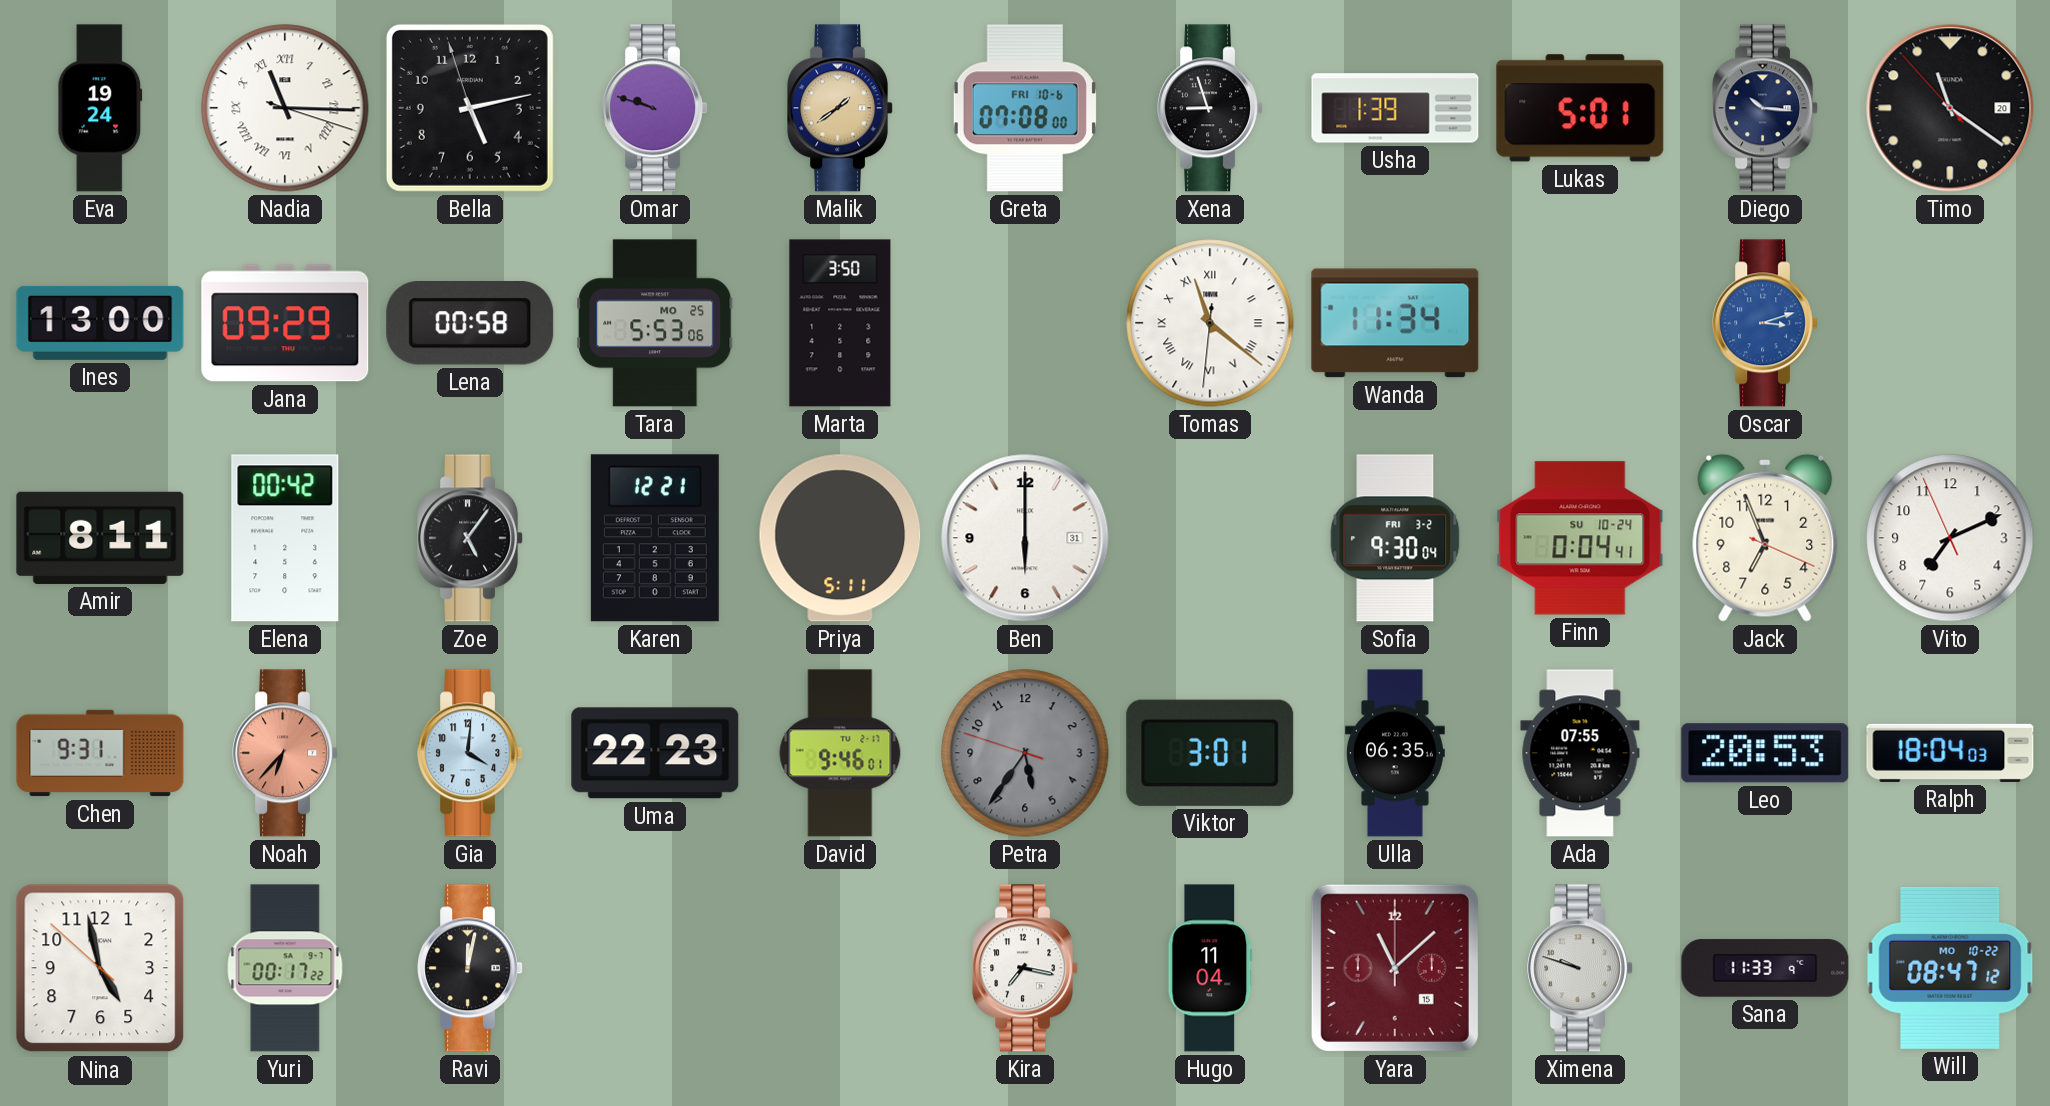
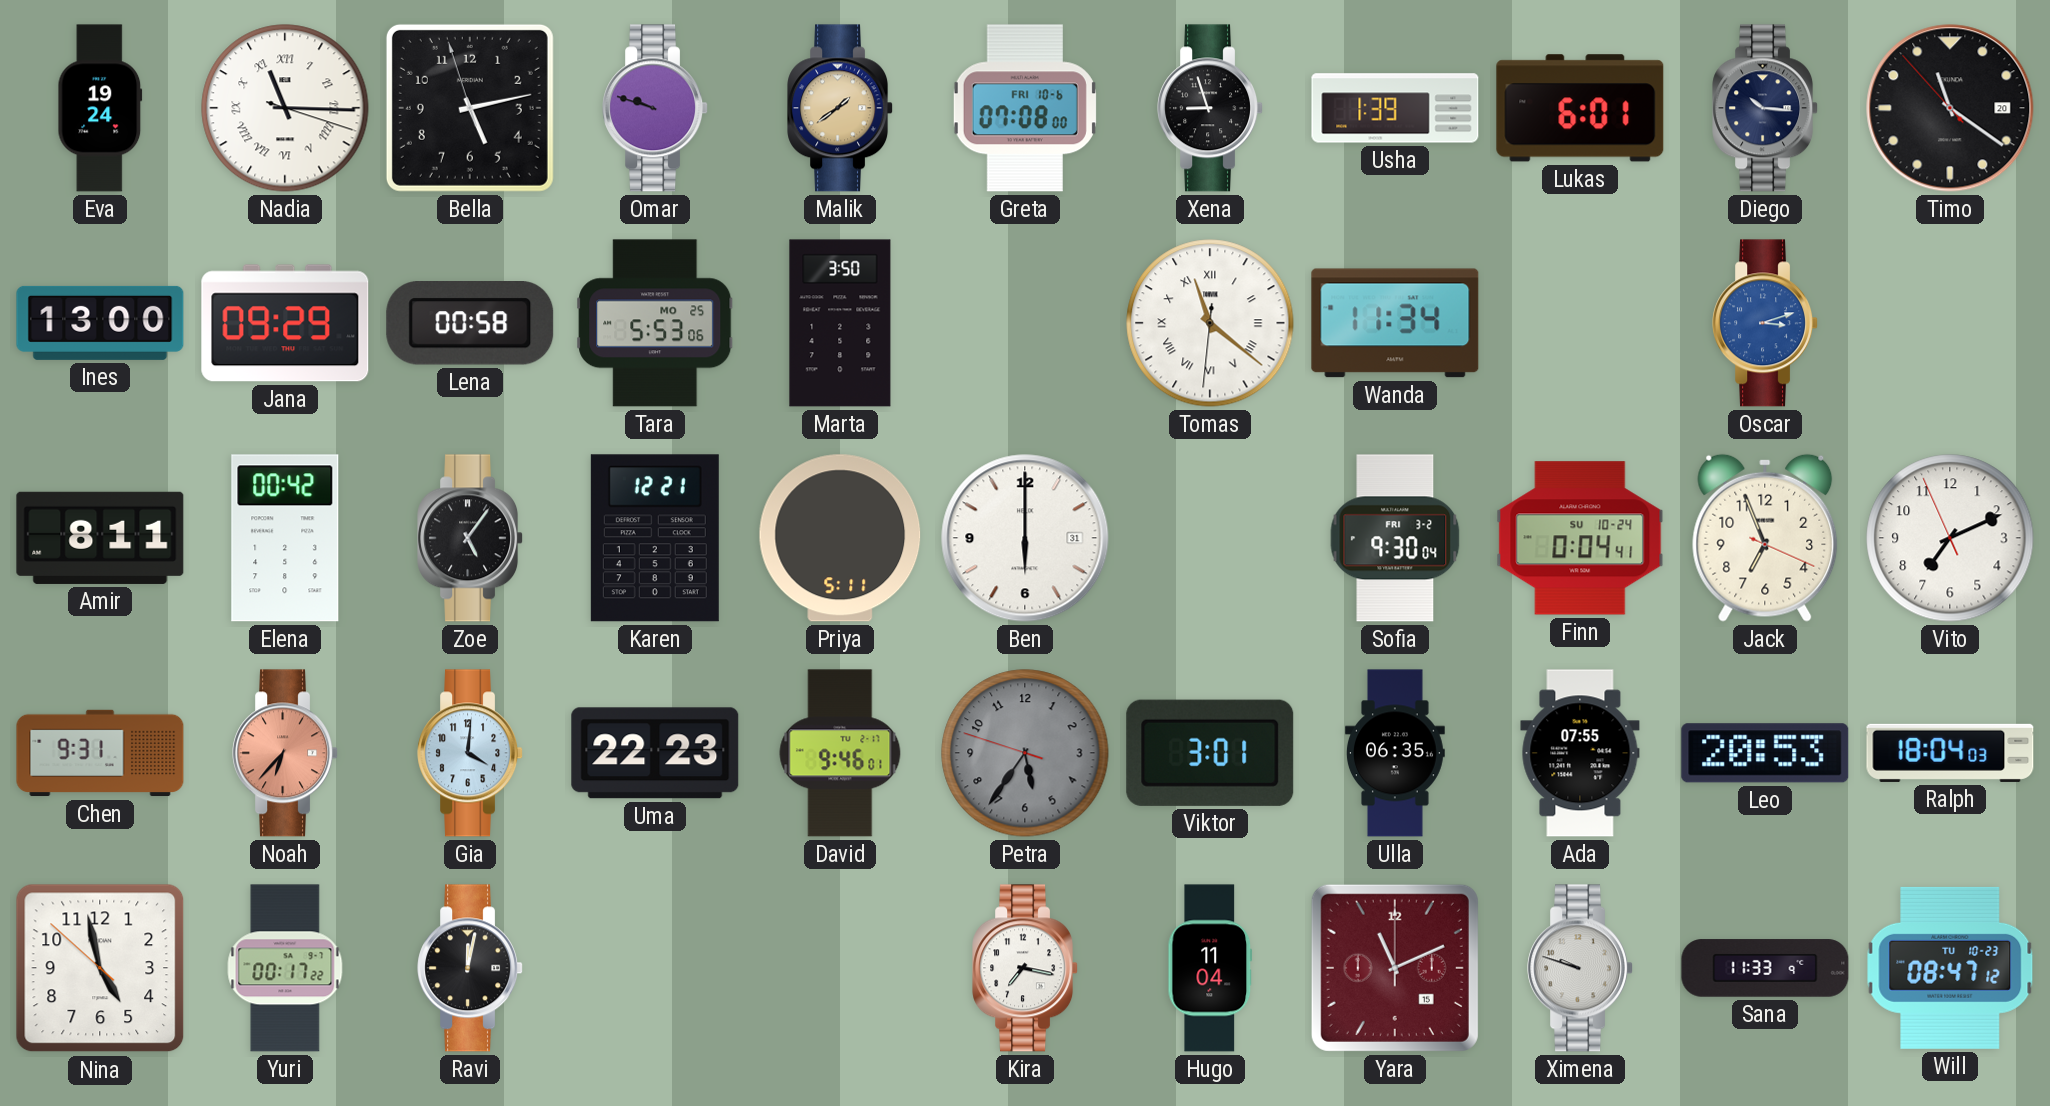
Lukas: 5:01 -> 6:01
Yara: 11:08 -> 11:11
Will date: MO 10-22 -> TU 10-23
